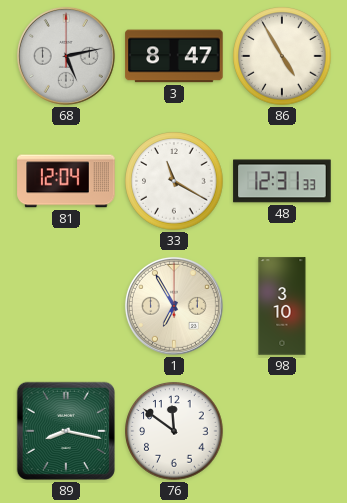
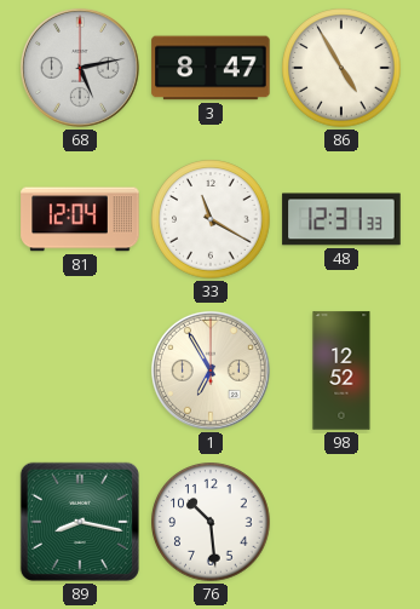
98: 3:10 -> 12:52
76: 11:51 -> 10:29
